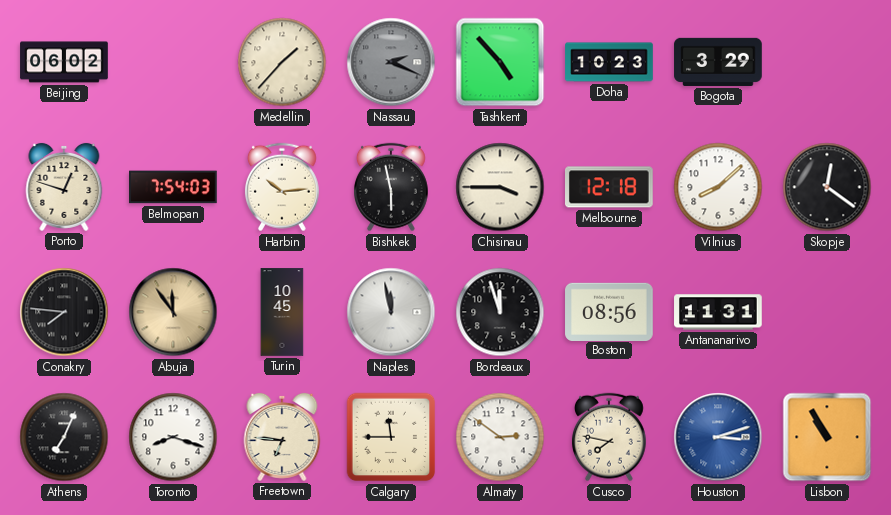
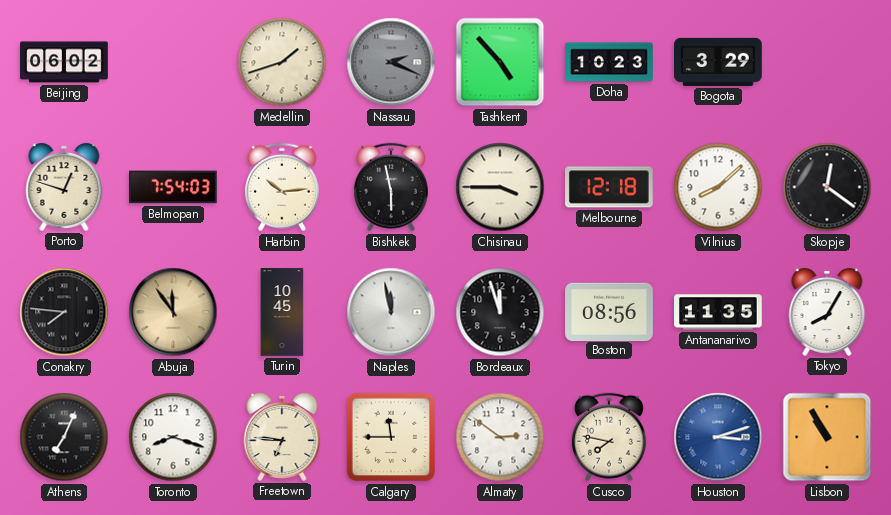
Medellin: 1:37 -> 1:42
Antananarivo: 11:31 -> 11:35
Tokyo: none -> 8:05
